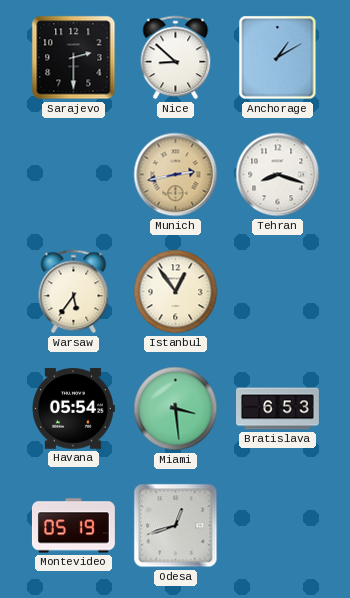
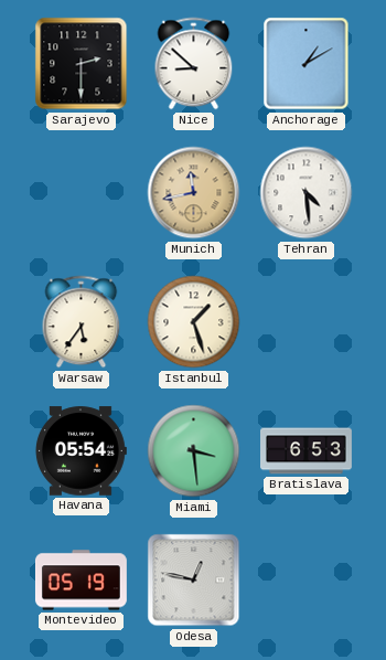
Munich: 2:43 -> 11:43
Tehran: 8:18 -> 4:29
Istanbul: 12:54 -> 1:27
Odesa: 12:42 -> 12:47
